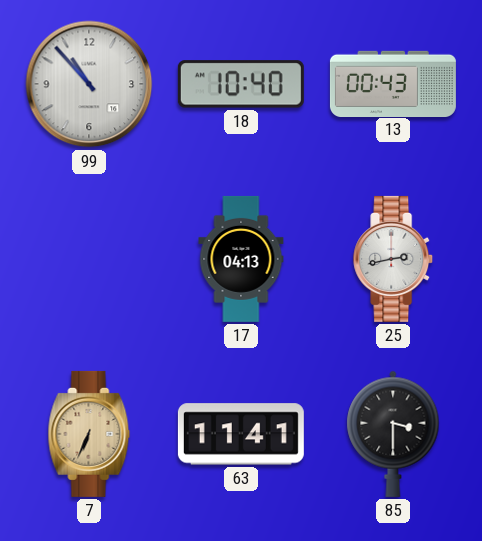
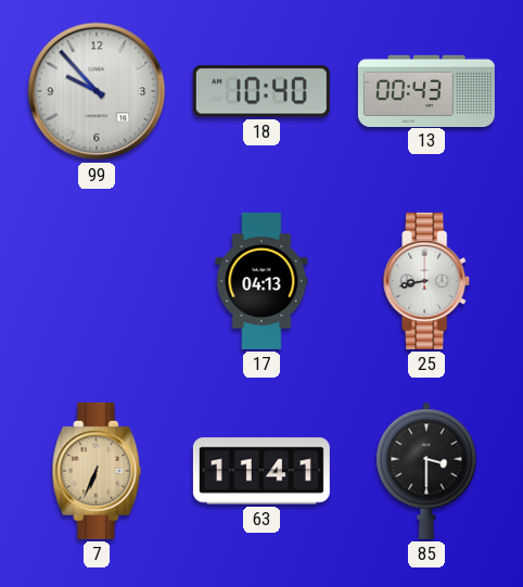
99: 10:53 -> 9:53
25: 2:43 -> 8:43
